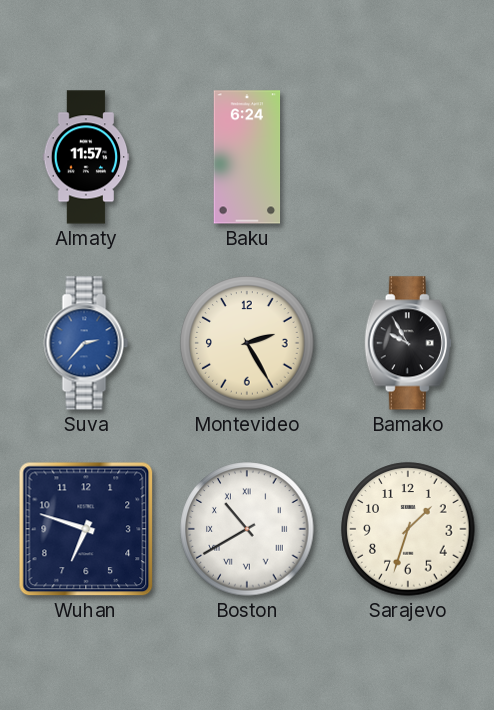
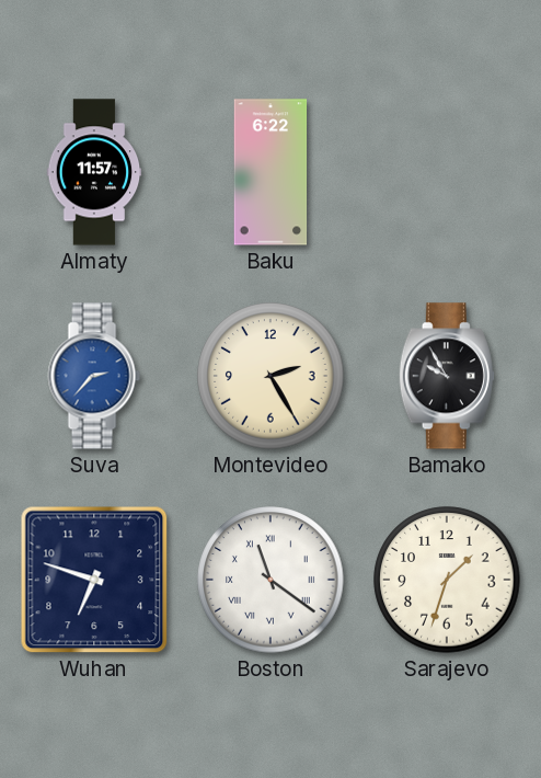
Baku: 6:24 -> 6:22
Boston: 10:40 -> 11:21
